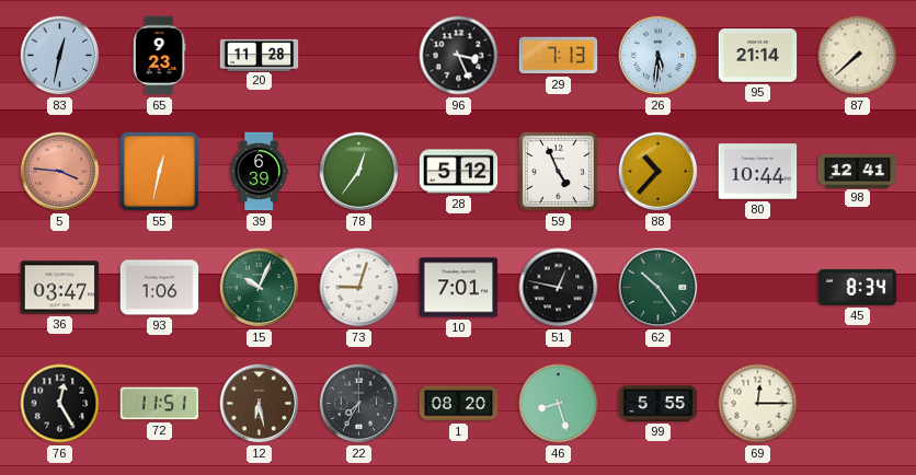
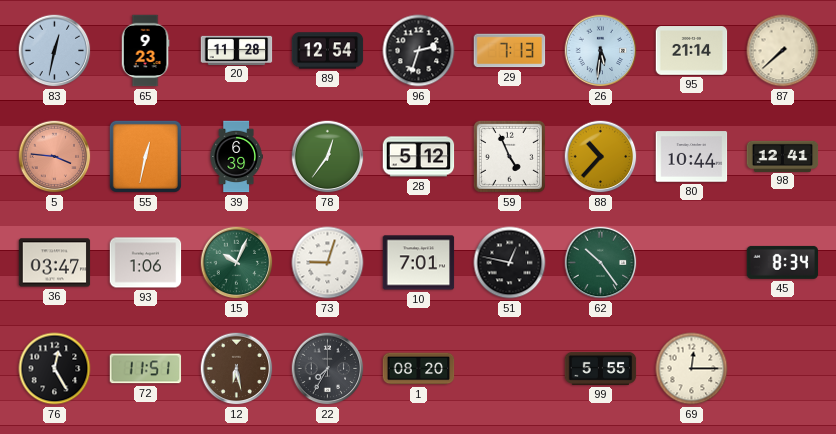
89: none -> 12:54
96: 3:26 -> 2:33
46: 8:27 -> none
